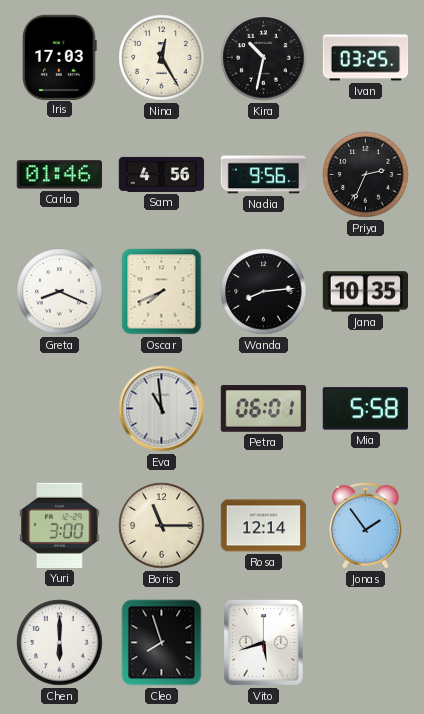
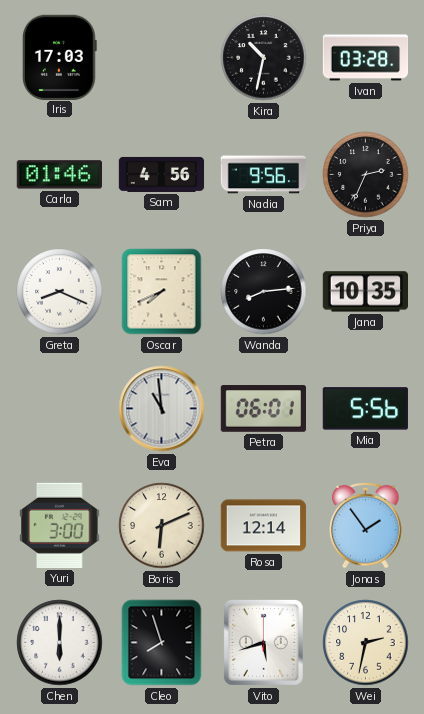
Nina: 12:25 -> none
Ivan: 03:25 -> 03:28
Mia: 5:58 -> 5:56
Boris: 11:15 -> 6:11
Wei: none -> 2:32
